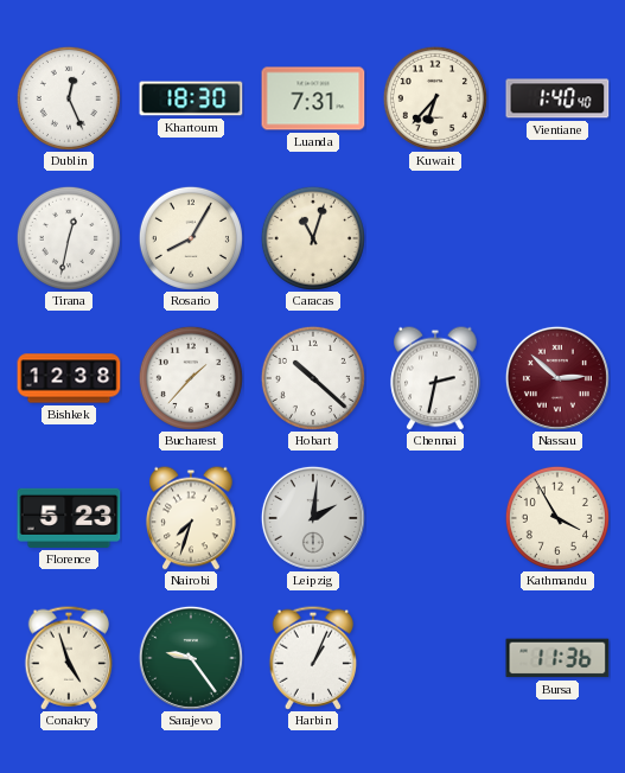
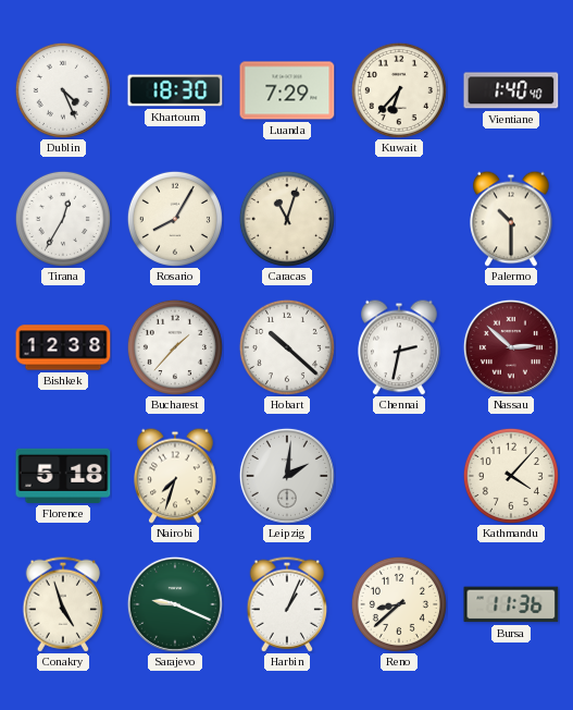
Dublin: 12:26 -> 4:26
Luanda: 7:31 -> 7:29
Tirana: 12:32 -> 12:35
Palermo: none -> 10:30
Florence: 5:23 -> 5:18
Kathmandu: 3:55 -> 4:07
Sarajevo: 9:24 -> 9:19
Reno: none -> 8:38
